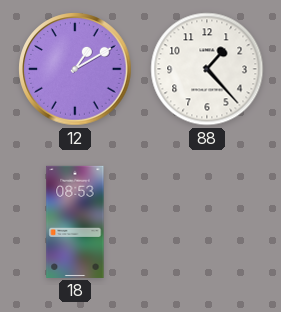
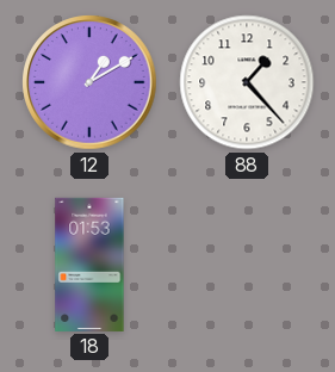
18: 08:53 -> 01:53
